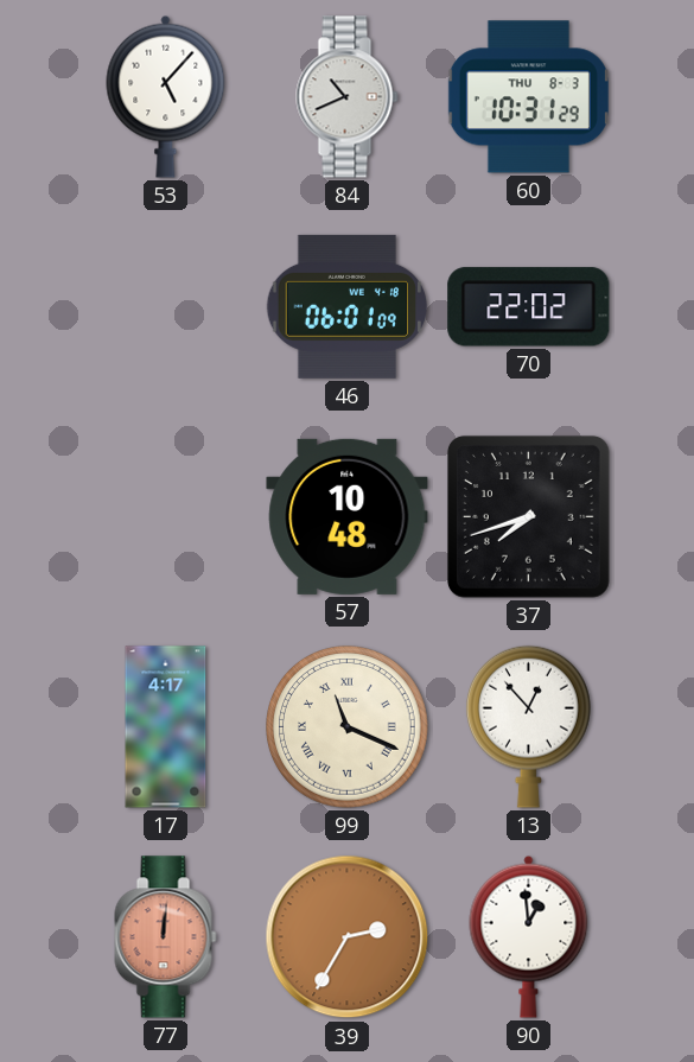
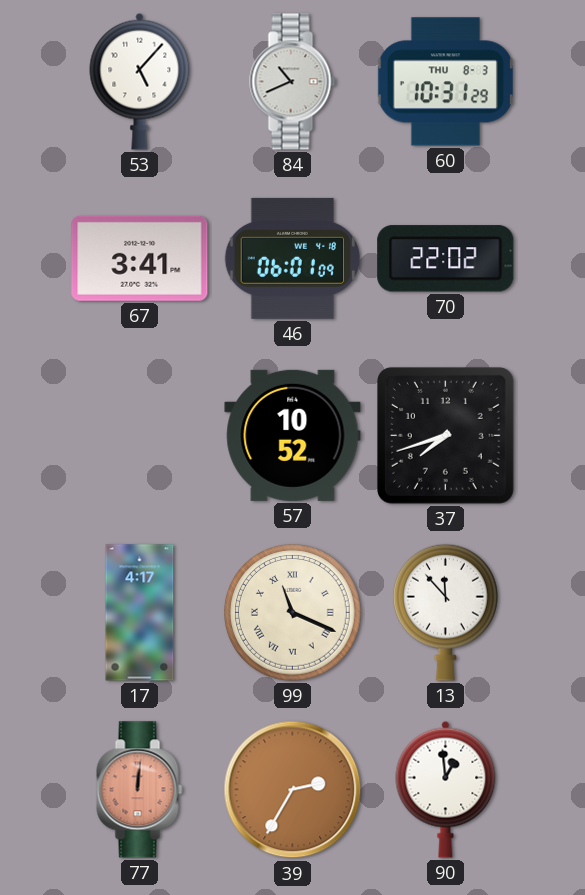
67: none -> 3:41
57: 10:48 -> 10:52
13: 12:53 -> 11:53
